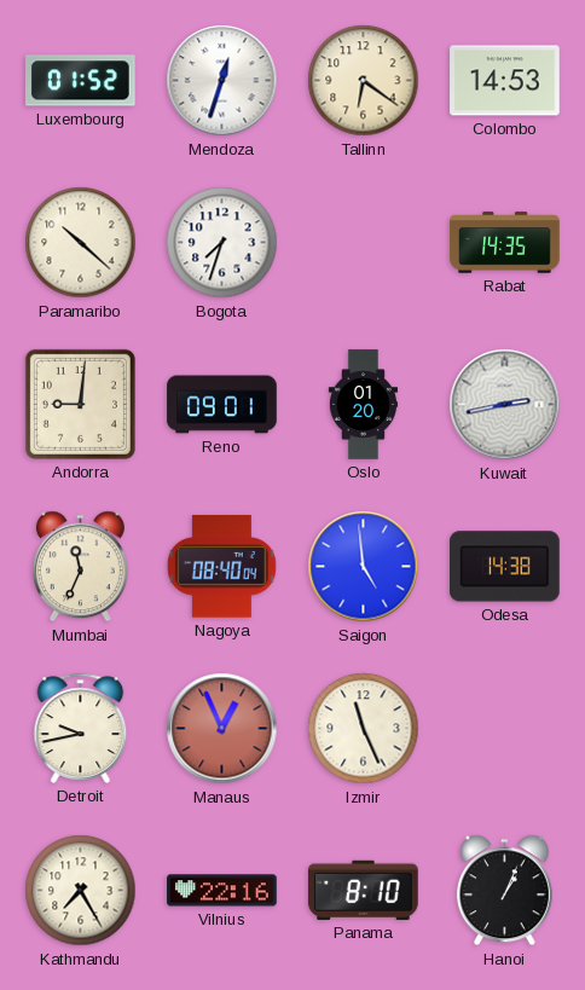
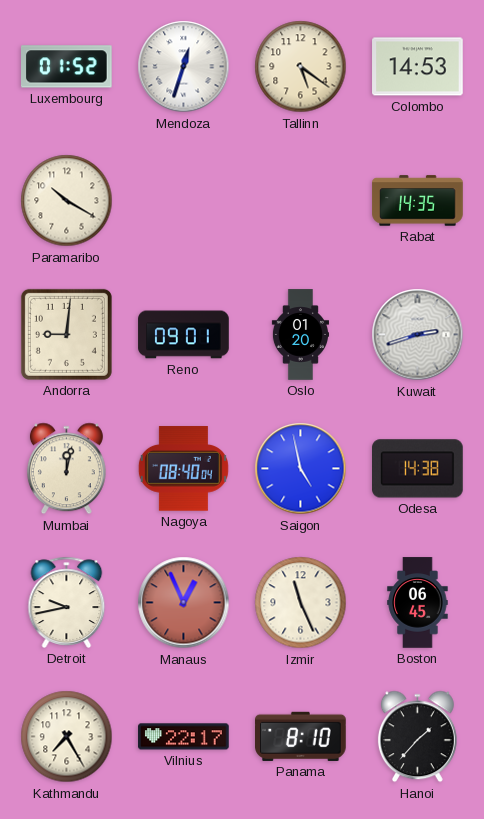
Tallinn: 6:21 -> 5:21
Paramaribo: 10:22 -> 10:20
Bogota: 7:33 -> none
Kuwait: 2:43 -> 2:42
Mumbai: 11:34 -> 12:02
Saigon: 4:59 -> 4:58
Boston: none -> 06:45
Vilnius: 22:16 -> 22:17
Hanoi: 1:04 -> 1:37
